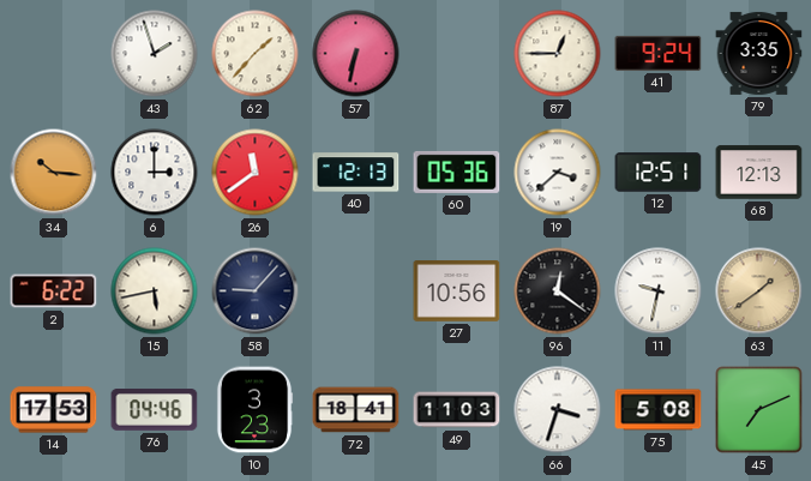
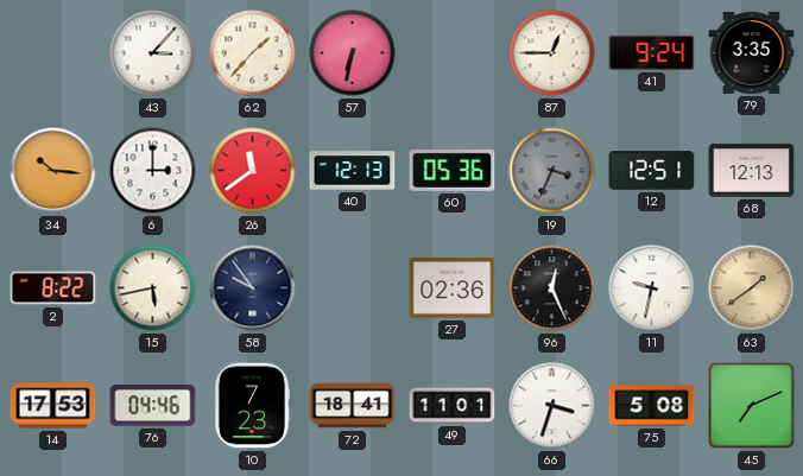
43: 1:57 -> 3:07
19: 3:38 -> 3:34
19 dial: white -> grey
2: 6:22 -> 8:22
58: 9:07 -> 9:54
27: 10:56 -> 02:36
96: 12:21 -> 12:26
10: 3:23 -> 7:23
49: 11:03 -> 11:01
